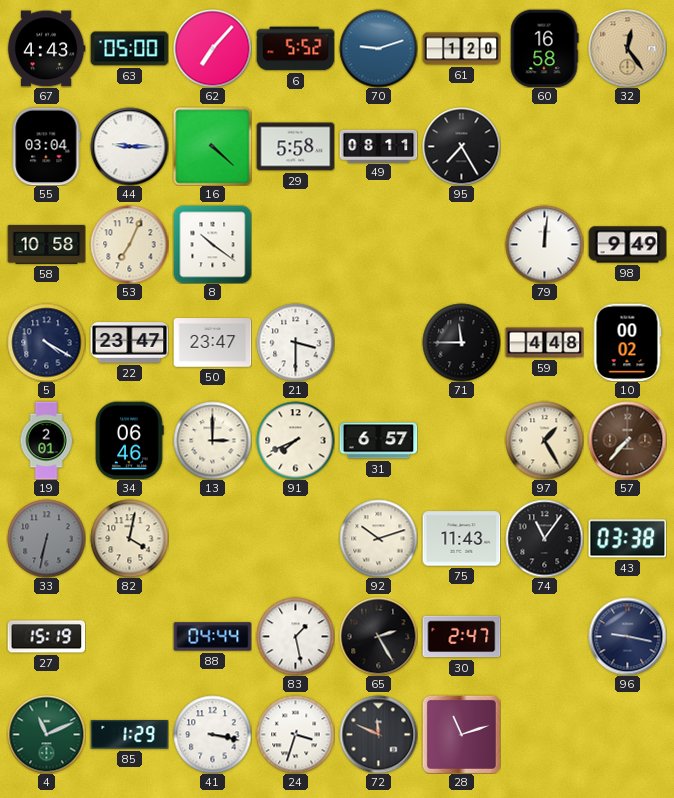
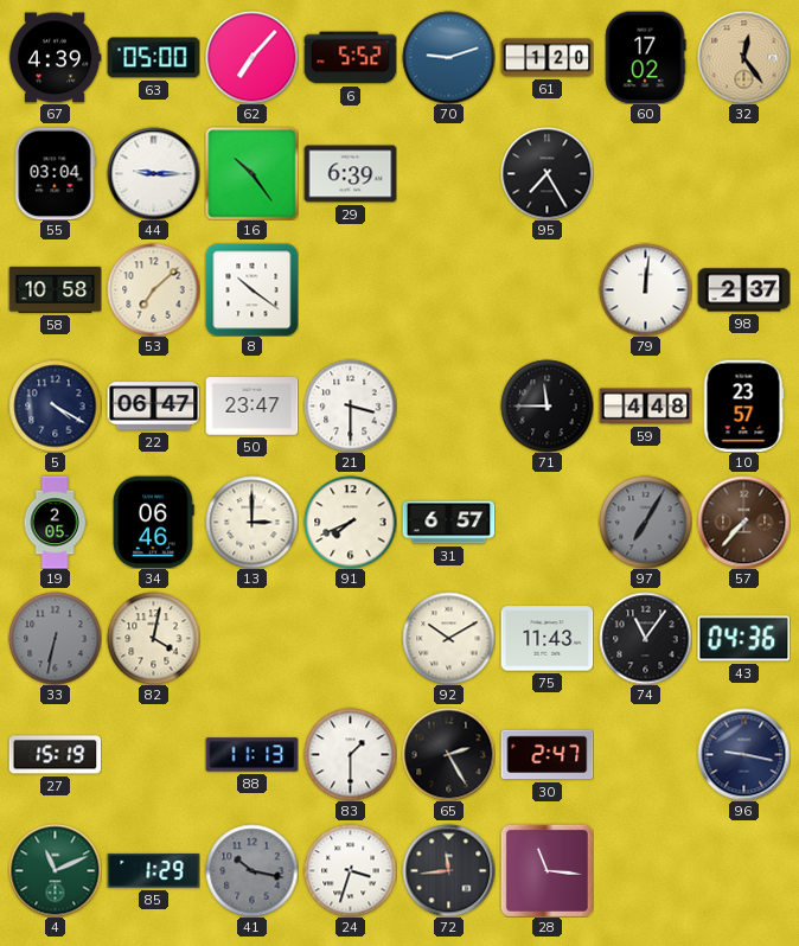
67: 4:43 -> 4:39
60: 16:58 -> 17:02
16: 4:22 -> 10:24
29: 5:58 -> 6:39
49: 08:11 -> none
53: 7:04 -> 7:08
98: 9:49 -> 2:37
22: 23:47 -> 06:47
10: 00:02 -> 23:57
19: 2:01 -> 2:05
97: 1:25 -> 7:05
97 dial: cream -> grey
92: 10:12 -> 10:10
43: 03:38 -> 04:36
88: 04:44 -> 11:13
83: 1:28 -> 1:30
41: 3:17 -> 10:17
41 dial: white -> grey
72: 11:49 -> 11:44
28: 11:12 -> 11:16
